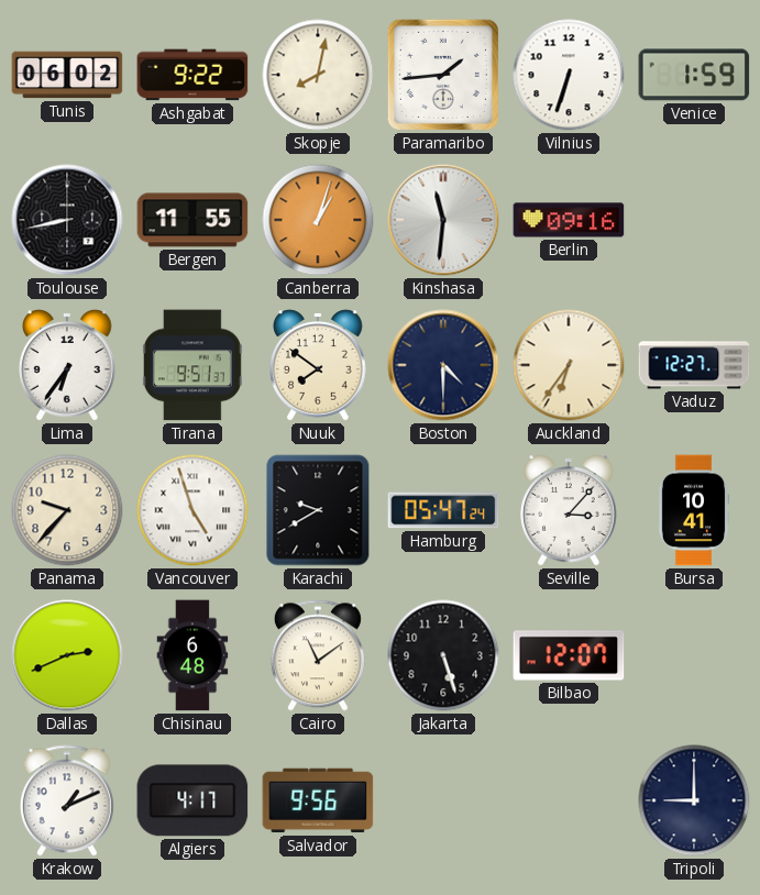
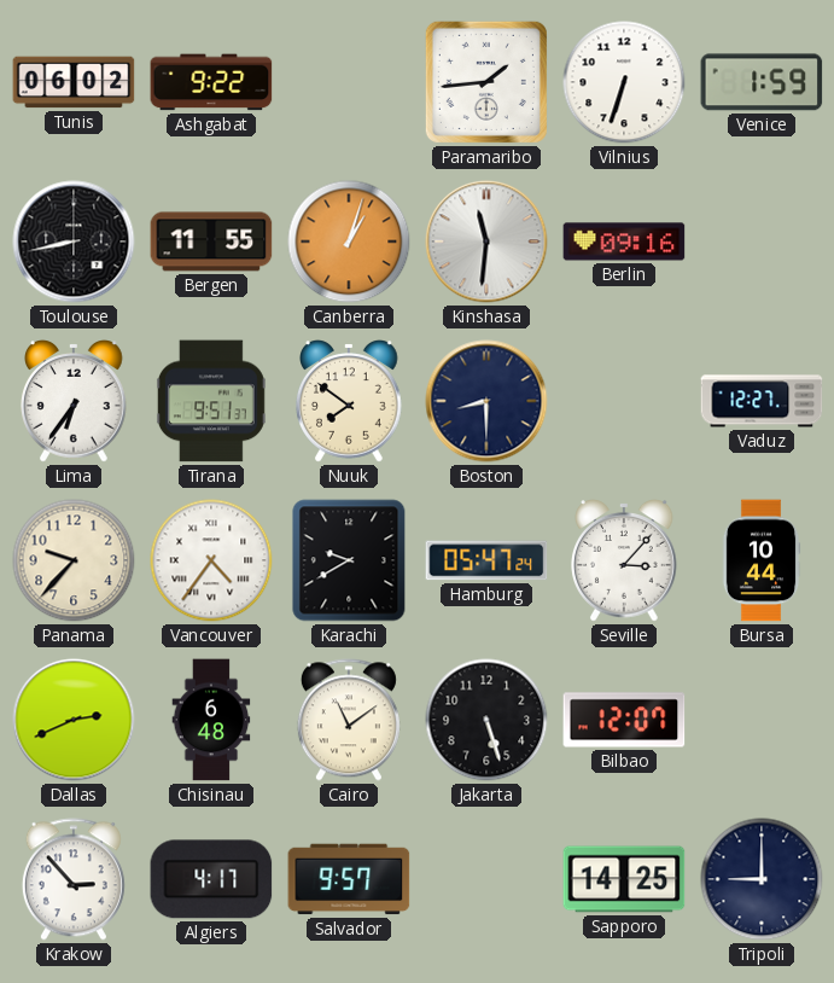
Skopje: 8:02 -> none
Boston: 4:30 -> 8:30
Auckland: 6:36 -> none
Vancouver: 4:57 -> 4:36
Bursa: 10:41 -> 10:44
Krakow: 1:11 -> 2:53
Salvador: 9:56 -> 9:57
Sapporo: none -> 14:25
